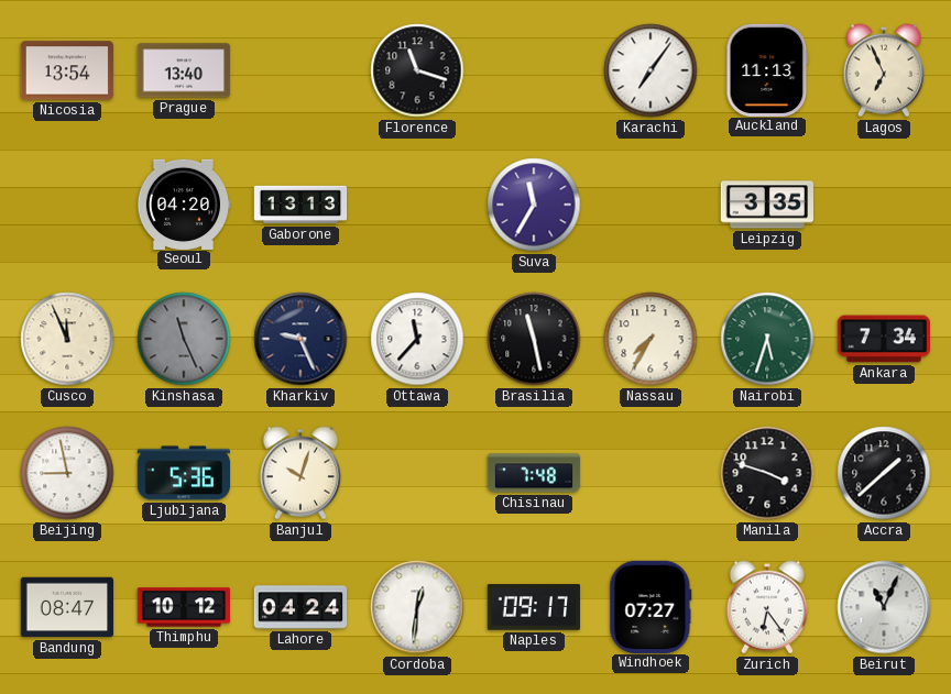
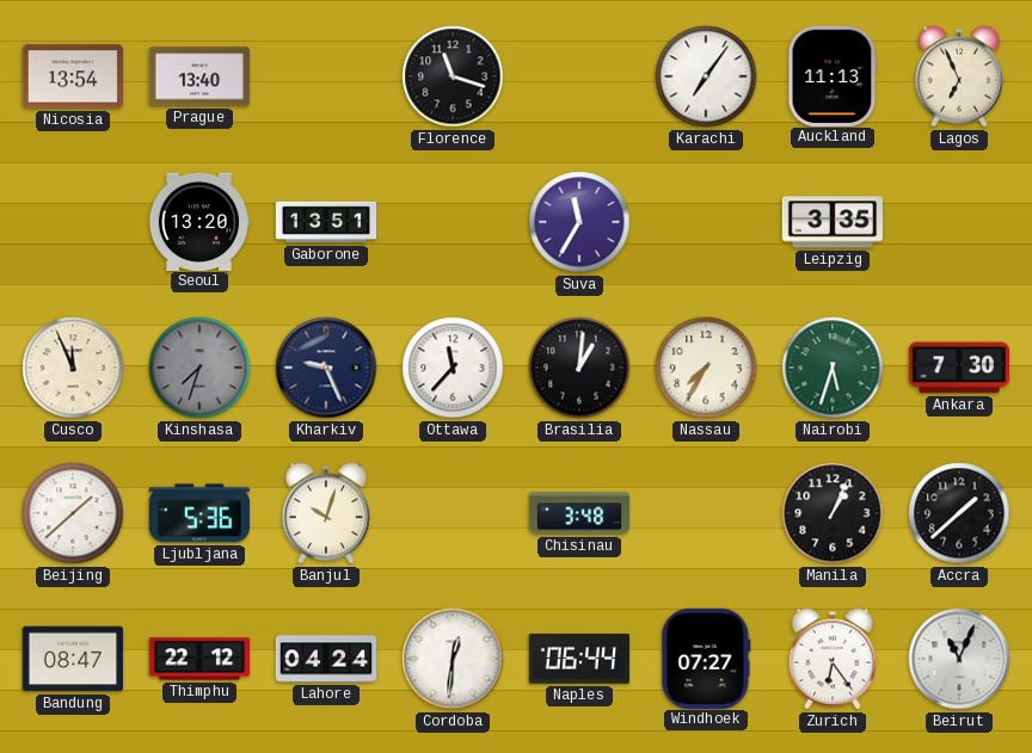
Seoul: 04:20 -> 13:20
Gaborone: 13:13 -> 13:51
Kinshasa: 11:26 -> 7:33
Brasilia: 11:28 -> 1:01
Ankara: 7:34 -> 7:30
Beijing: 8:58 -> 1:38
Chisinau: 7:48 -> 3:48
Manila: 3:48 -> 1:04
Thimphu: 10:12 -> 22:12
Naples: 09:17 -> 06:44
